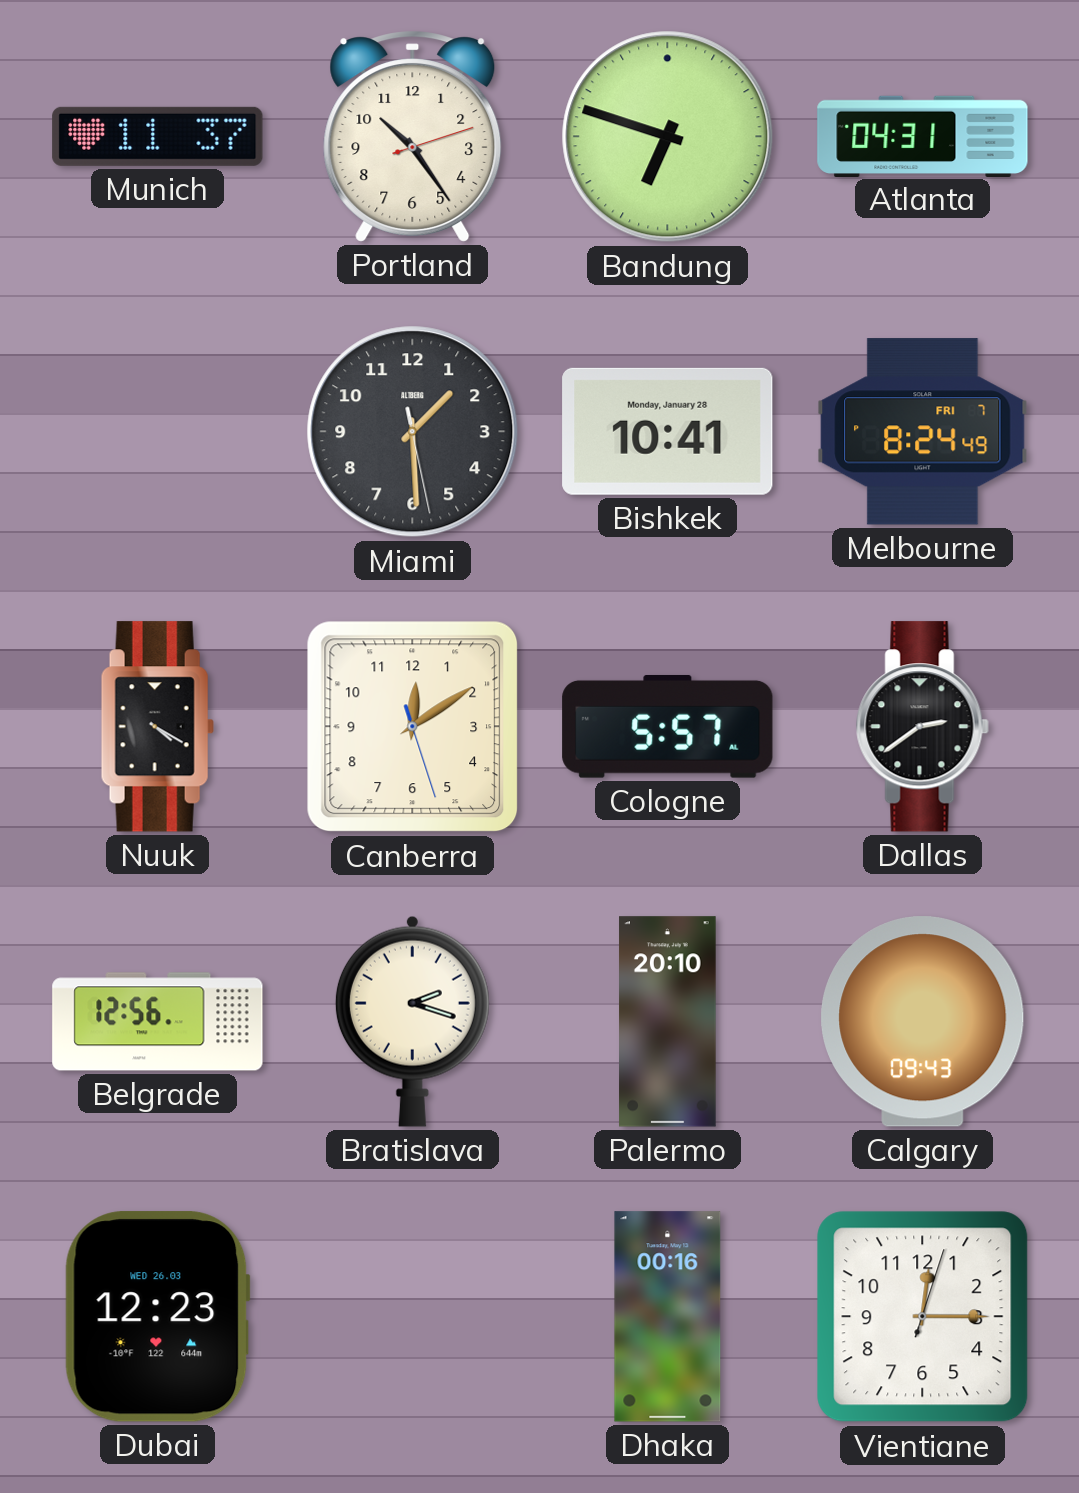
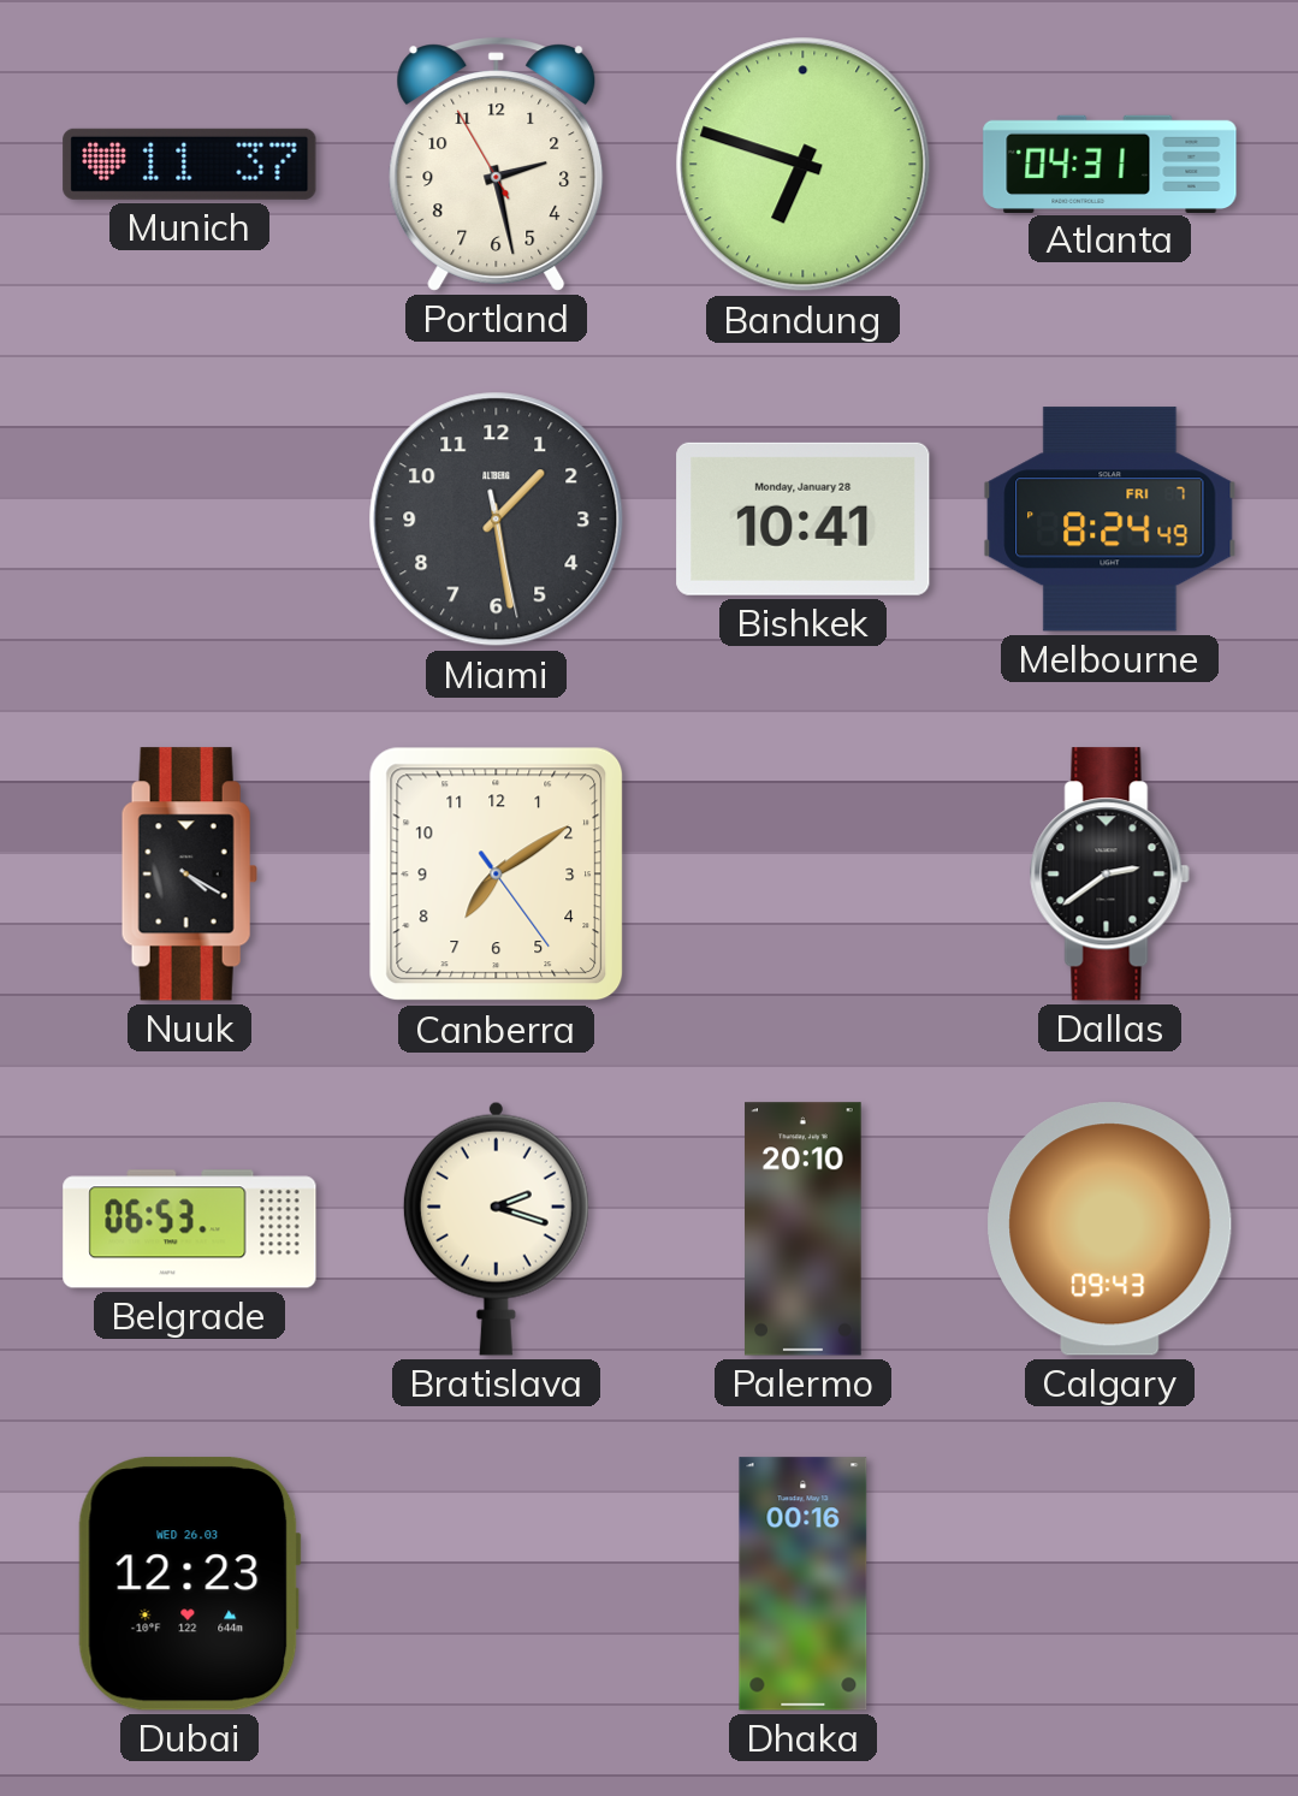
Portland: 10:24 -> 2:27
Miami: 1:29 -> 1:28
Canberra: 12:09 -> 7:09
Cologne: 5:57 -> none
Belgrade: 12:56 -> 06:53
Vientiane: 12:15 -> none
